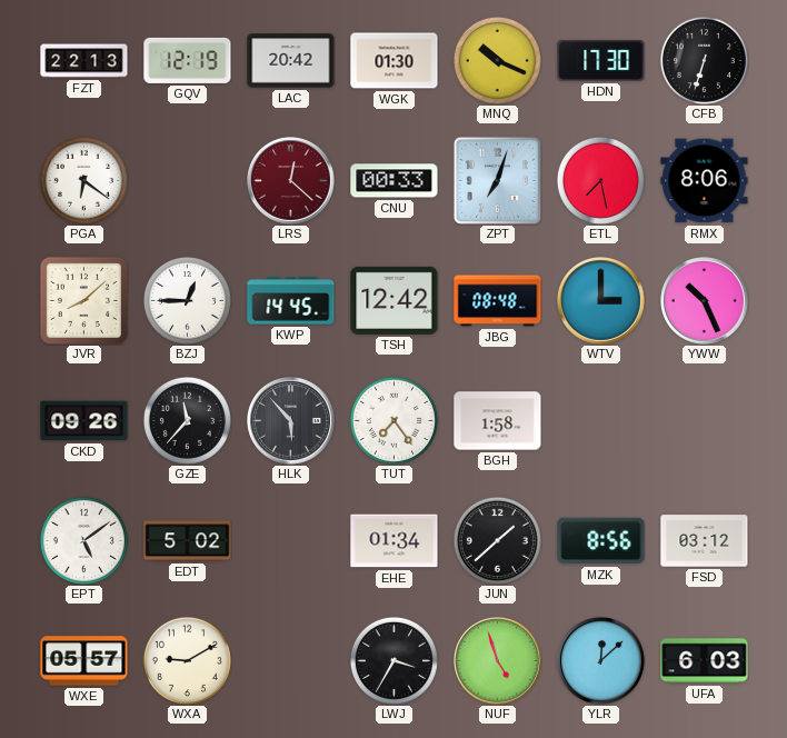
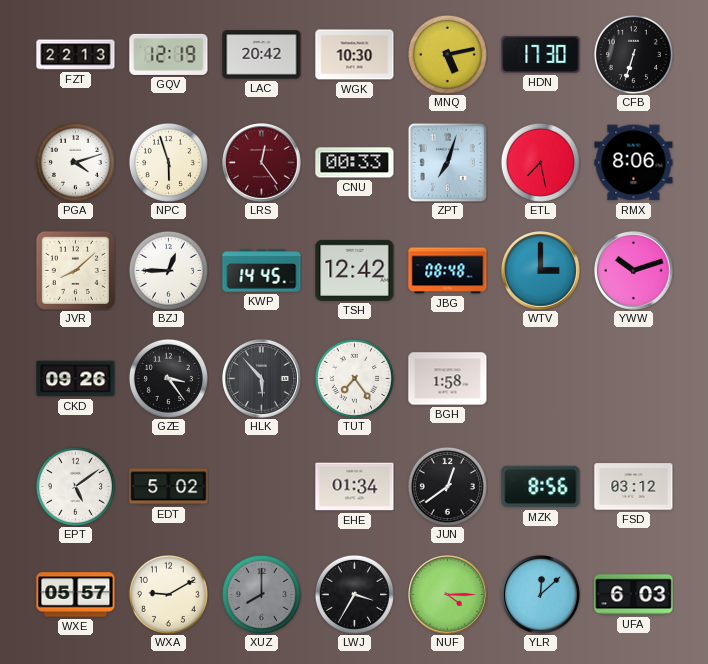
WGK: 01:30 -> 10:30
MNQ: 10:19 -> 5:13
PGA: 6:21 -> 4:12
NPC: none -> 5:57
LRS: 12:22 -> 12:24
YWW: 10:26 -> 10:12
GZE: 11:37 -> 3:24
JUN: 1:38 -> 12:39
XUZ: none -> 8:00
NUF: 4:57 -> 4:15
